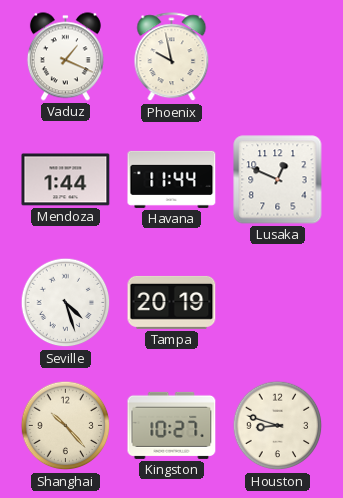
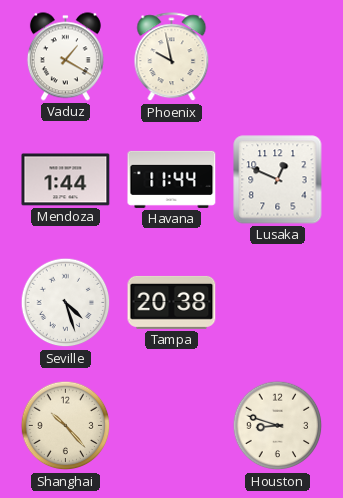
Vaduz: 1:19 -> 1:20
Tampa: 20:19 -> 20:38
Kingston: 10:27 -> none
